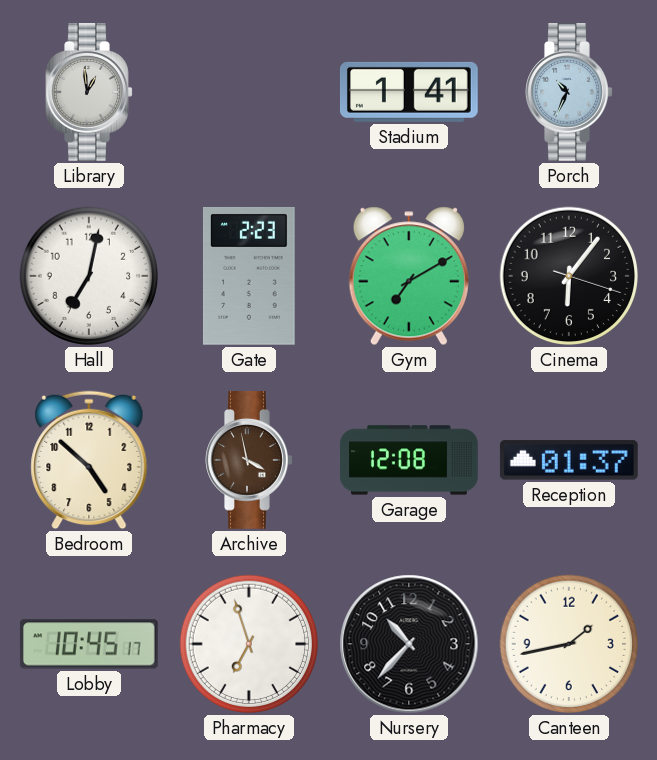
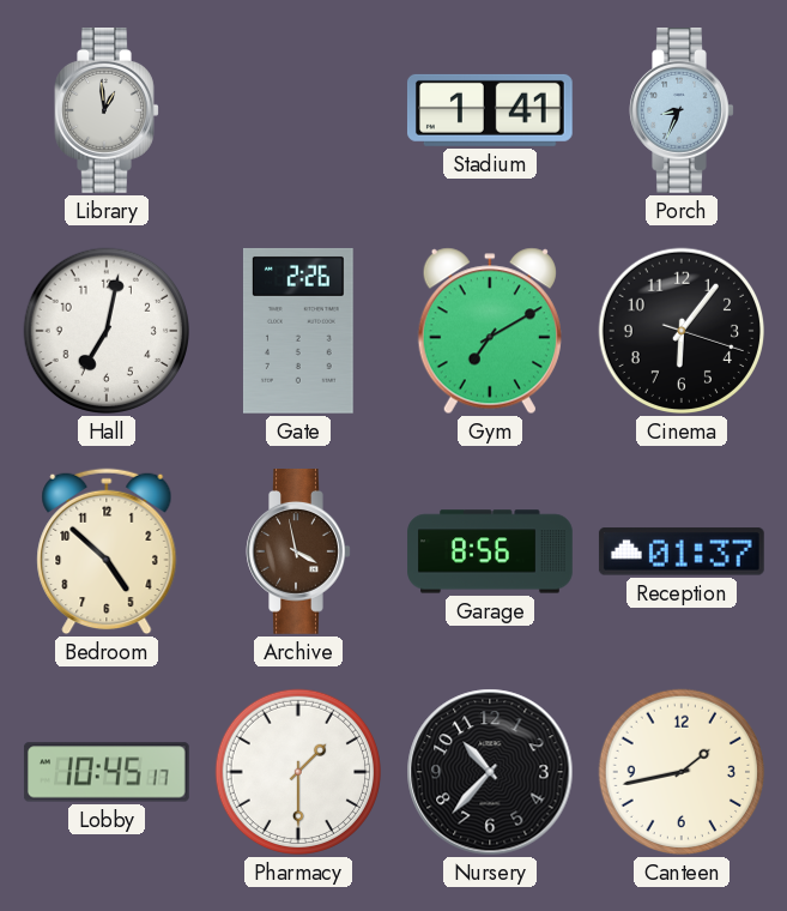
Porch: 10:34 -> 8:34
Gate: 2:23 -> 2:26
Garage: 12:08 -> 8:56
Pharmacy: 6:57 -> 1:30
